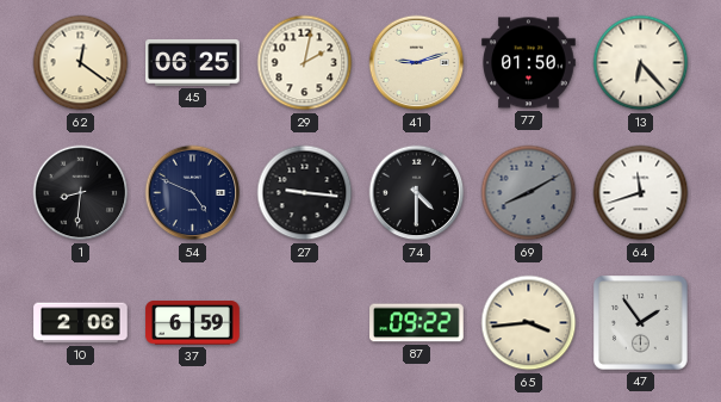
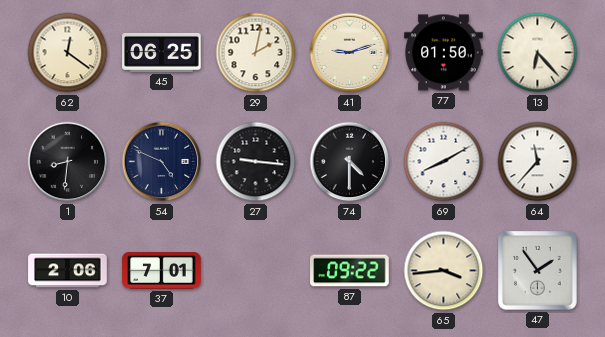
69 dial: grey -> white
64: 11:42 -> 11:37
37: 6:59 -> 7:01
